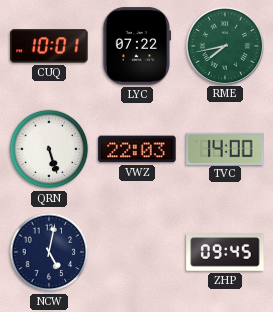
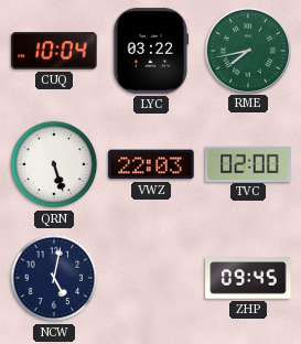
CUQ: 10:01 -> 10:04
LYC: 07:22 -> 03:22
TVC: 14:00 -> 02:00
